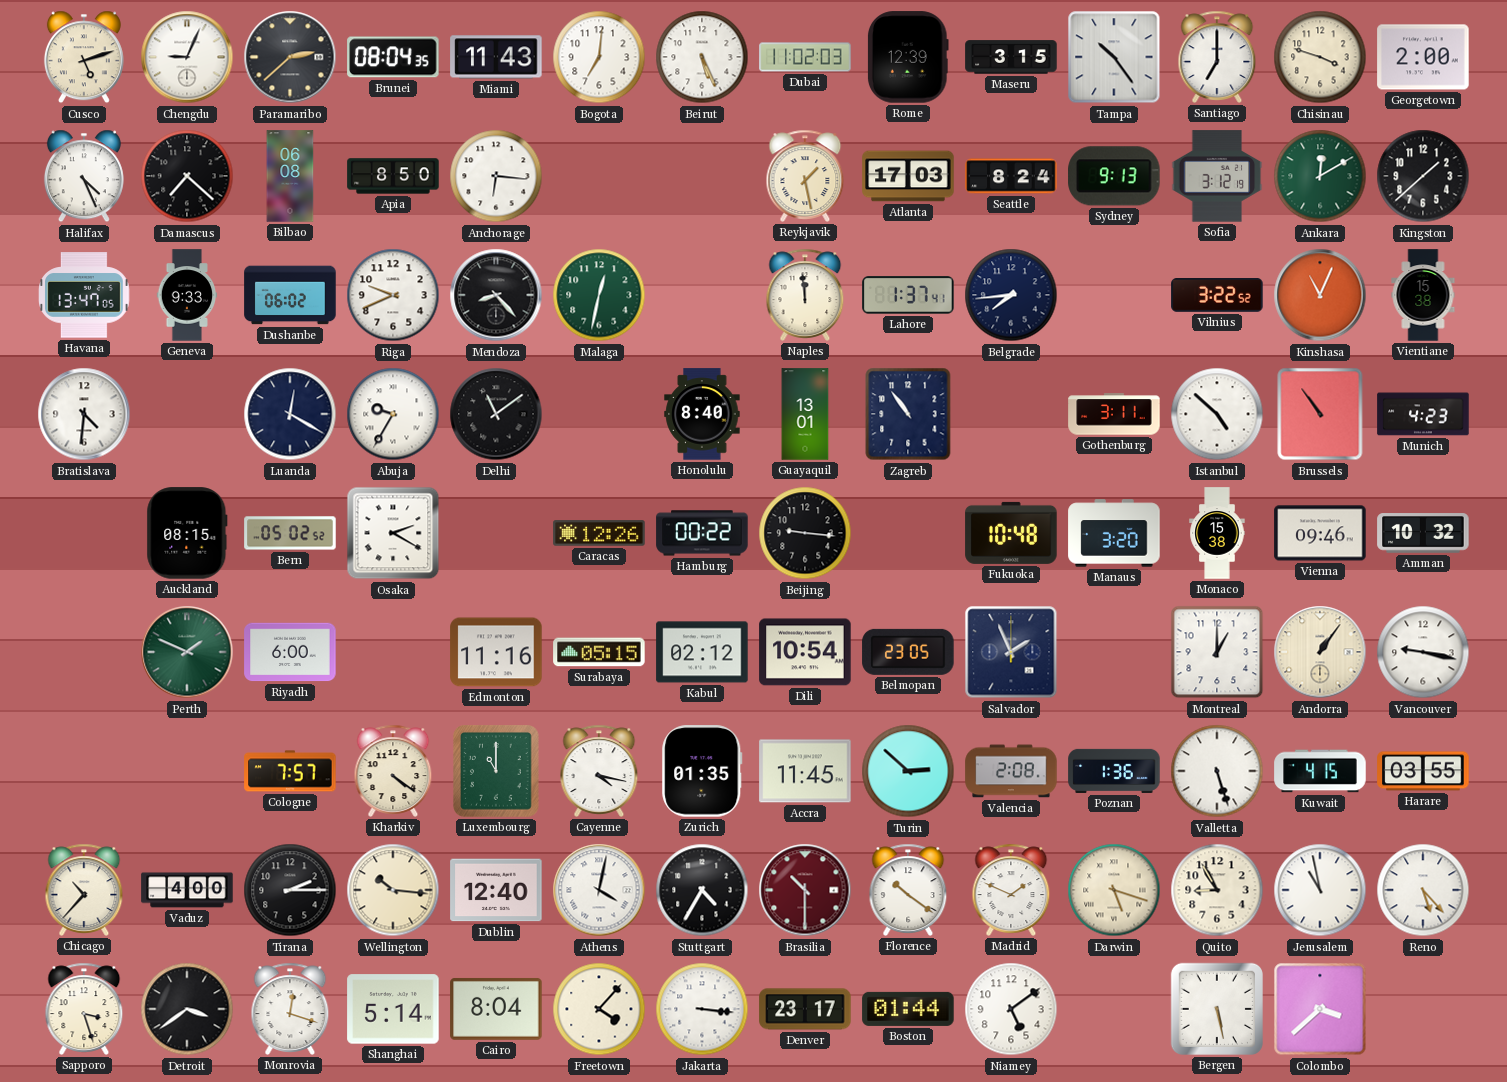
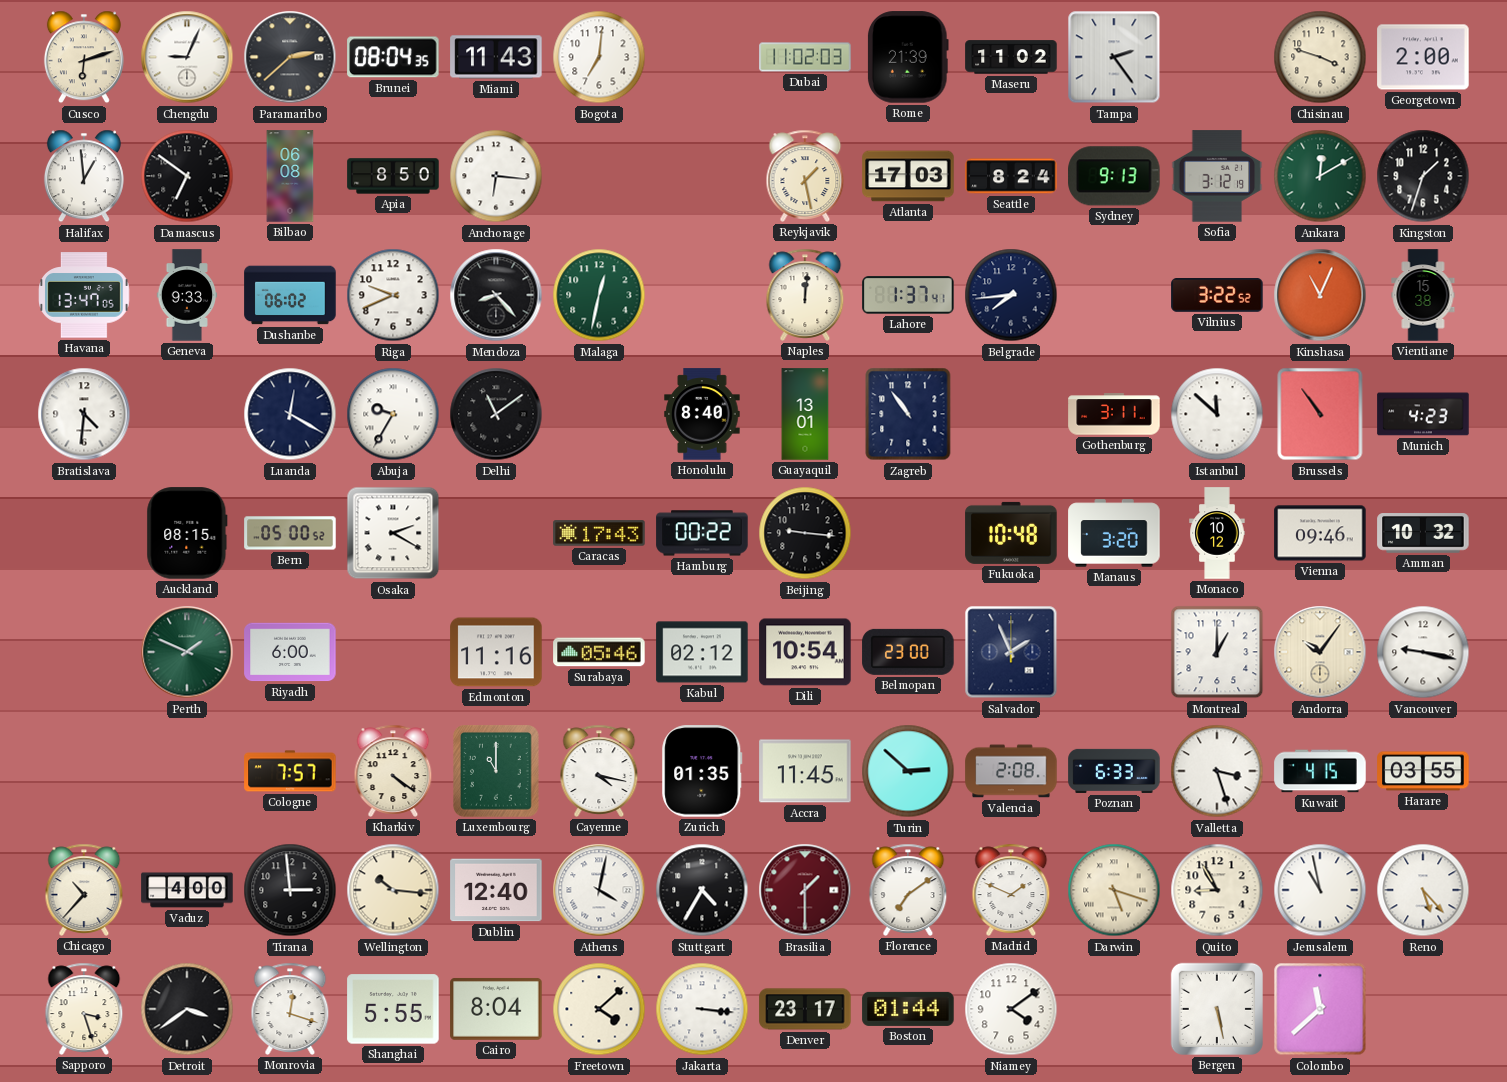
Cusco: 5:12 -> 6:12
Beirut: 5:26 -> none
Rome: 12:39 -> 21:39
Maseru: 3:15 -> 11:02
Tampa: 10:24 -> 2:24
Santiago: 7:00 -> none
Halifax: 4:26 -> 12:59
Damascus: 7:22 -> 6:51
Kingston: 1:38 -> 1:33
Naples: 11:59 -> 12:01
Istanbul: 4:52 -> 11:52
Bern: 05:02 -> 05:00
Caracas: 12:26 -> 17:43
Monaco: 15:38 -> 10:12
Surabaya: 05:15 -> 05:46
Belmopan: 23:05 -> 23:00
Andorra: 1:06 -> 10:06
Poznan: 1:36 -> 6:33
Valletta: 5:27 -> 3:27
Tirana: 2:15 -> 2:59
Brasilia: 10:30 -> 1:30
Florence: 10:21 -> 7:09
Shanghai: 5:14 -> 5:55
Freetown: 4:07 -> 4:08
Niamey: 5:09 -> 4:09
Colombo: 3:38 -> 11:38
